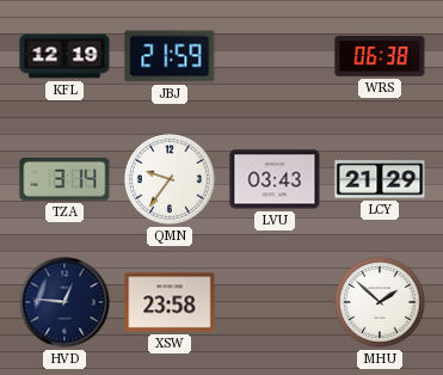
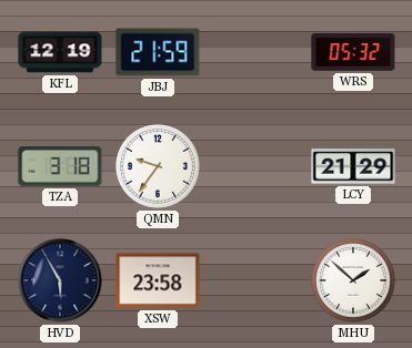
WRS: 06:38 -> 05:32
TZA: 3:14 -> 3:18
LVU: 03:43 -> none
HVD: 12:46 -> 5:55
